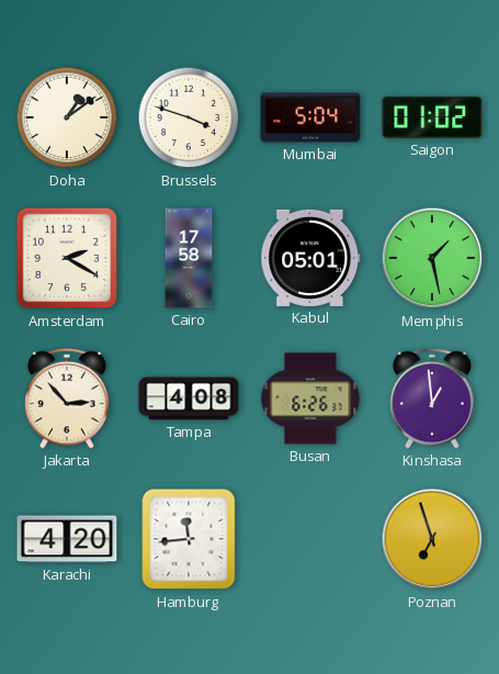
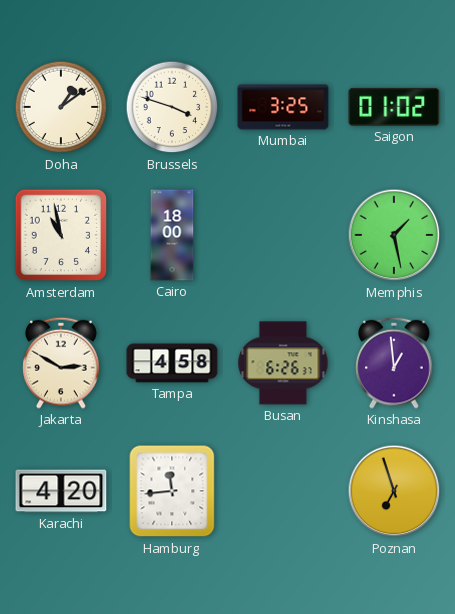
Mumbai: 5:04 -> 3:25
Amsterdam: 2:20 -> 10:58
Cairo: 17:58 -> 18:00
Kabul: 05:01 -> none
Jakarta: 2:53 -> 2:50
Tampa: 4:08 -> 4:58
